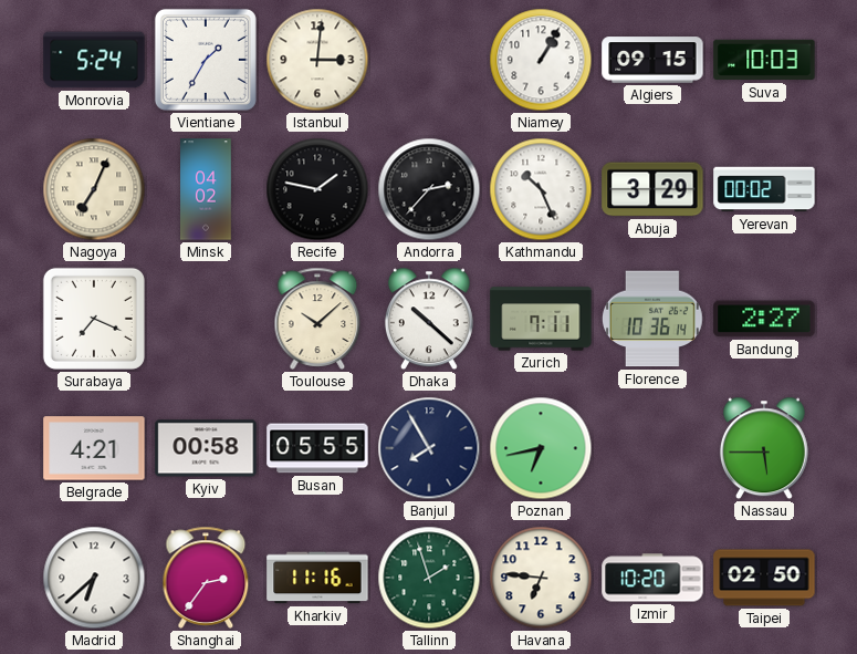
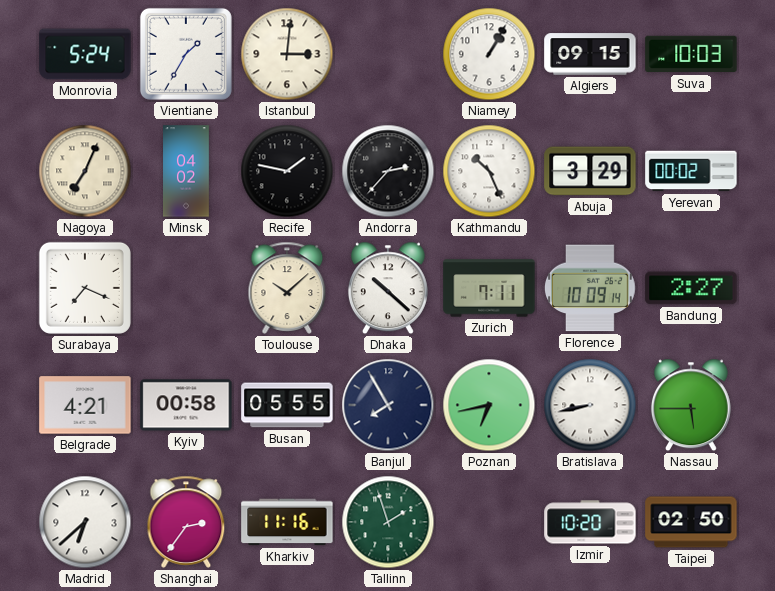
Florence: 10:36 -> 10:09
Bratislava: none -> 8:43
Havana: 6:46 -> none
